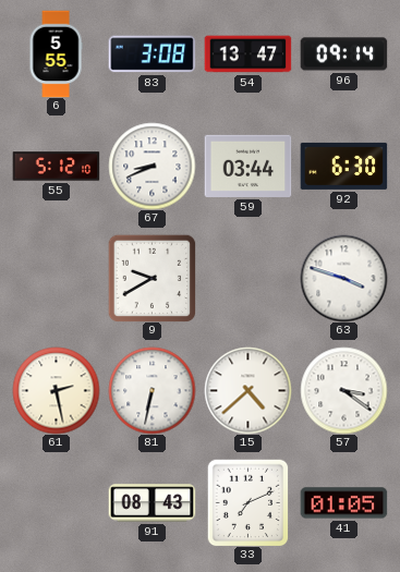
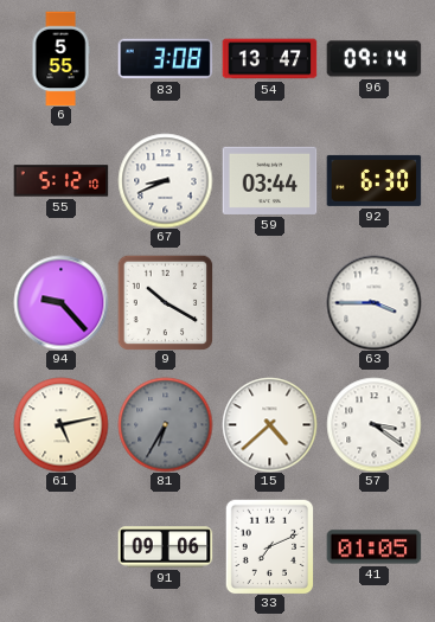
94: none -> 9:23
9: 9:40 -> 10:20
63: 3:48 -> 3:45
61: 2:28 -> 5:13
81: 6:32 -> 6:35
81 dial: white -> grey
91: 08:43 -> 09:06
